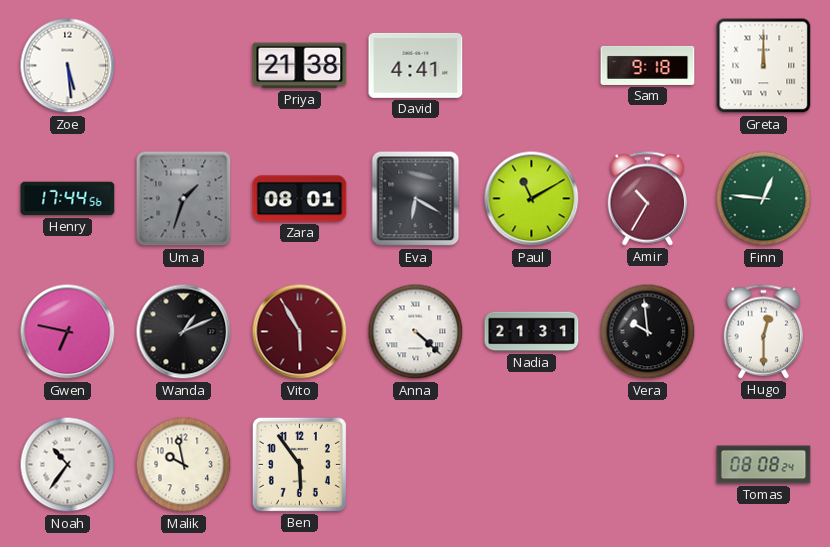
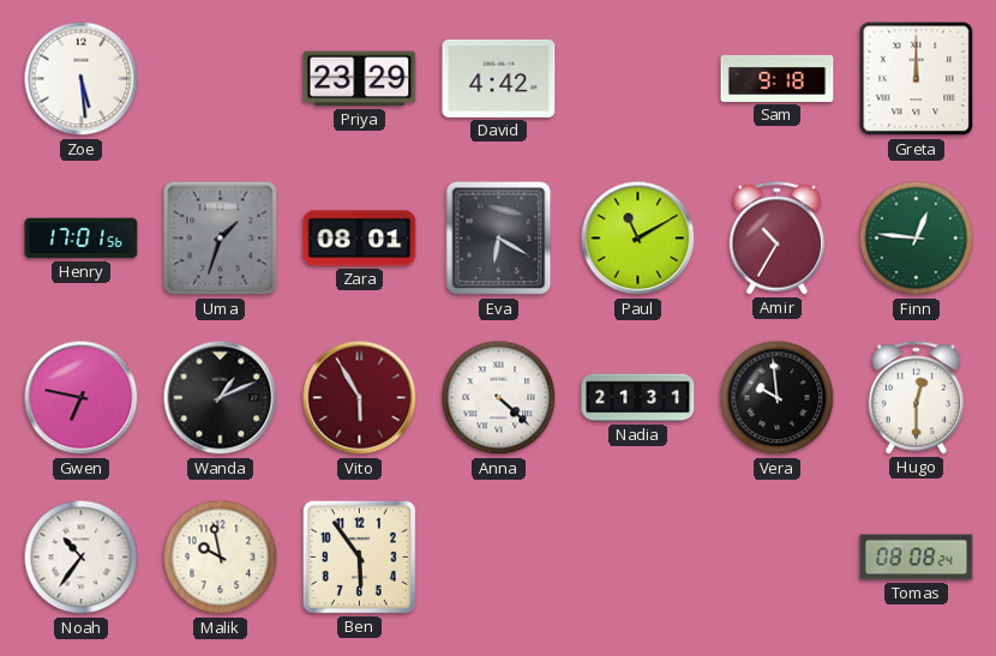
Priya: 21:38 -> 23:29
David: 4:41 -> 4:42
Henry: 17:44 -> 17:01
